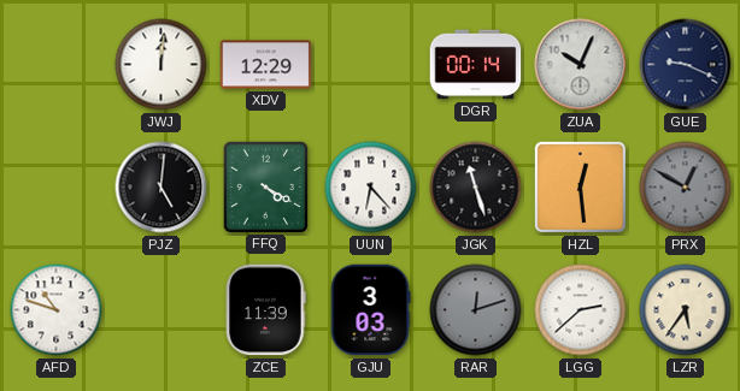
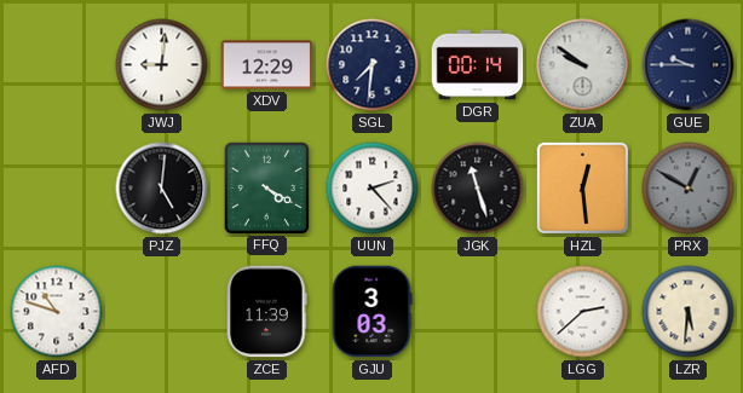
JWJ: 12:01 -> 9:01
SGL: none -> 7:31
ZUA: 10:04 -> 9:51
GUE: 9:19 -> 9:45
UUN: 6:23 -> 2:23
RAR: 12:12 -> none
LZR: 5:36 -> 5:31
